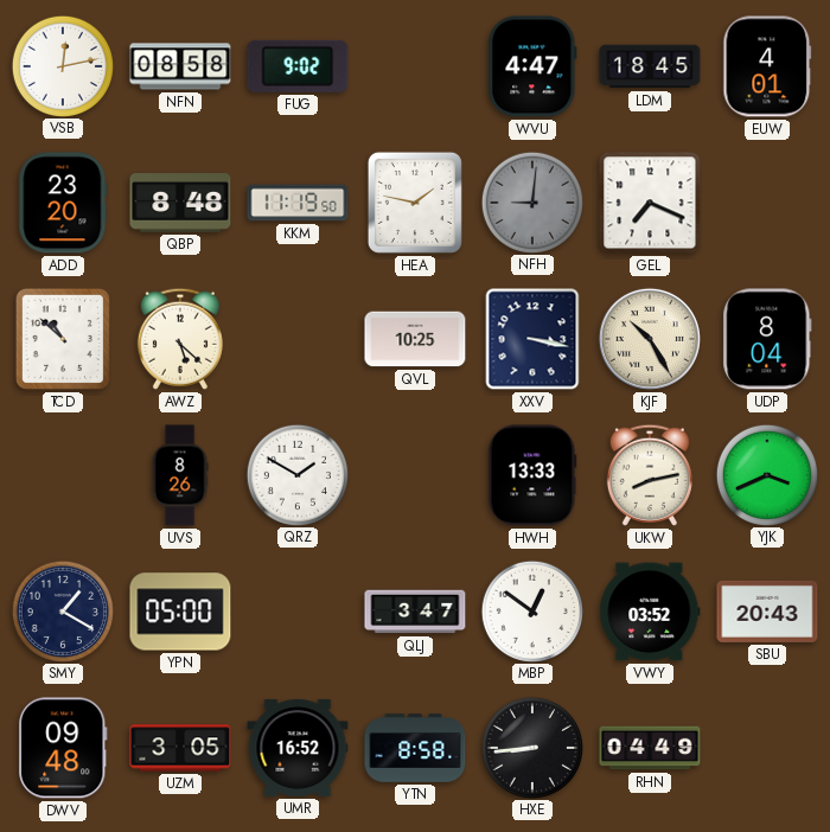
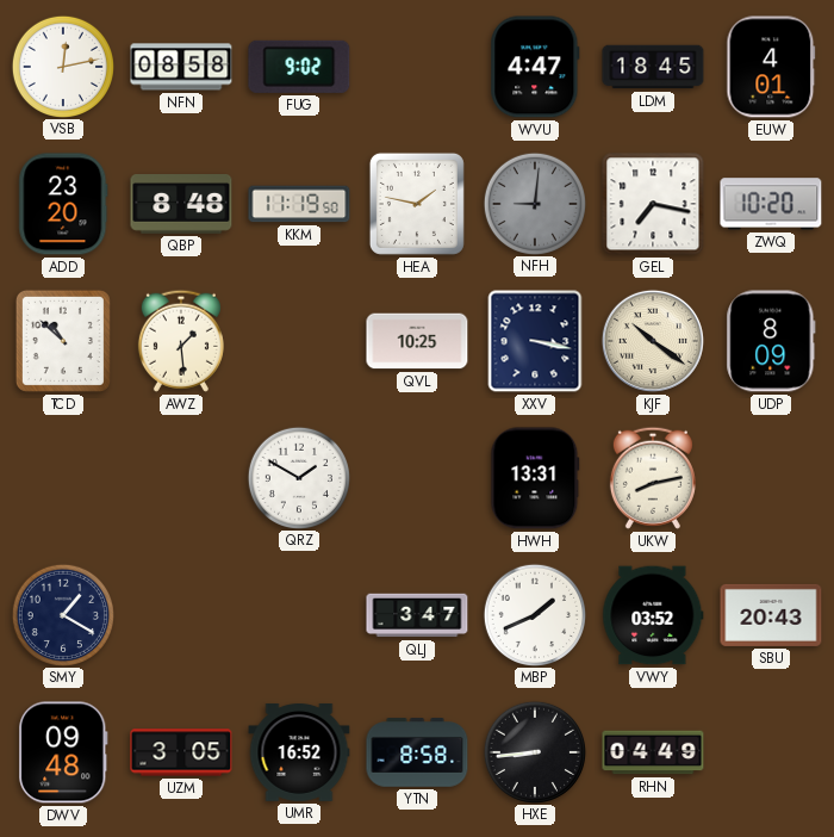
GEL: 7:19 -> 7:17
ZWQ: none -> 10:20
AWZ: 5:22 -> 1:29
KJF: 10:25 -> 10:21
UDP: 8:04 -> 8:09
UVS: 8:26 -> none
HWH: 13:33 -> 13:31
YJK: 3:41 -> none
YPN: 05:00 -> none
MBP: 12:51 -> 1:41
